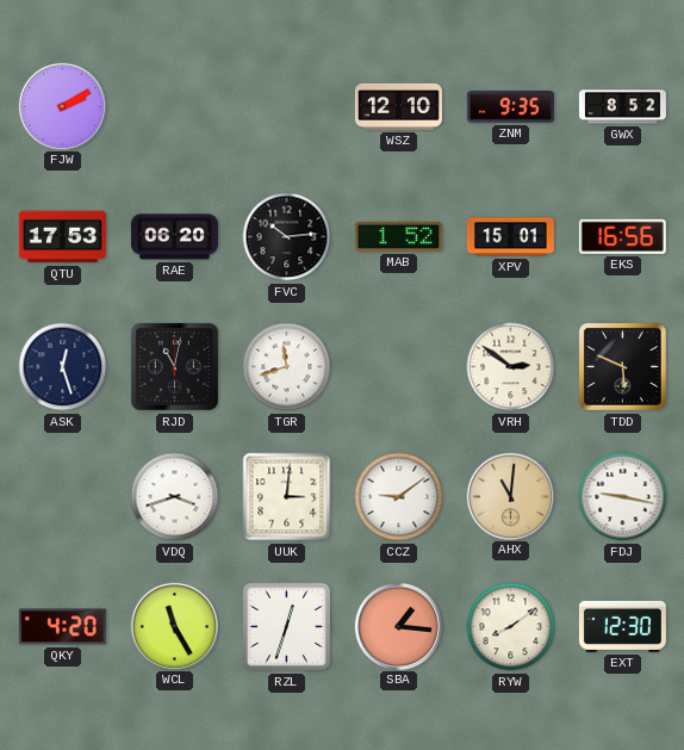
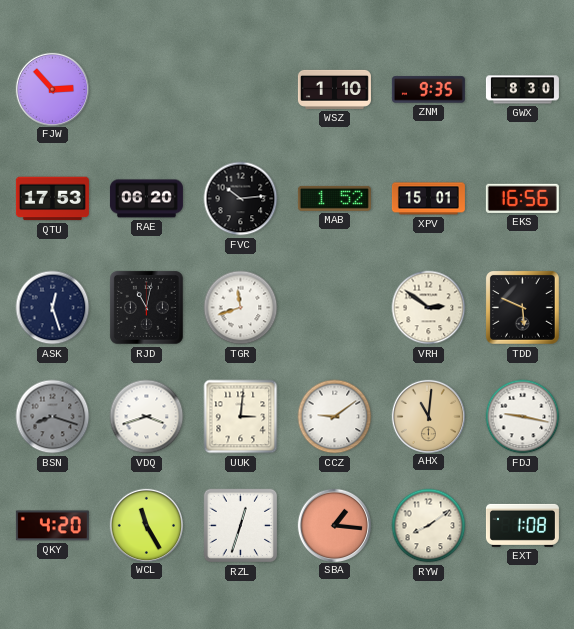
FJW: 2:10 -> 2:53
WSZ: 12:10 -> 1:10
GWX: 8:52 -> 8:30
BSN: none -> 8:18
EXT: 12:30 -> 1:08
